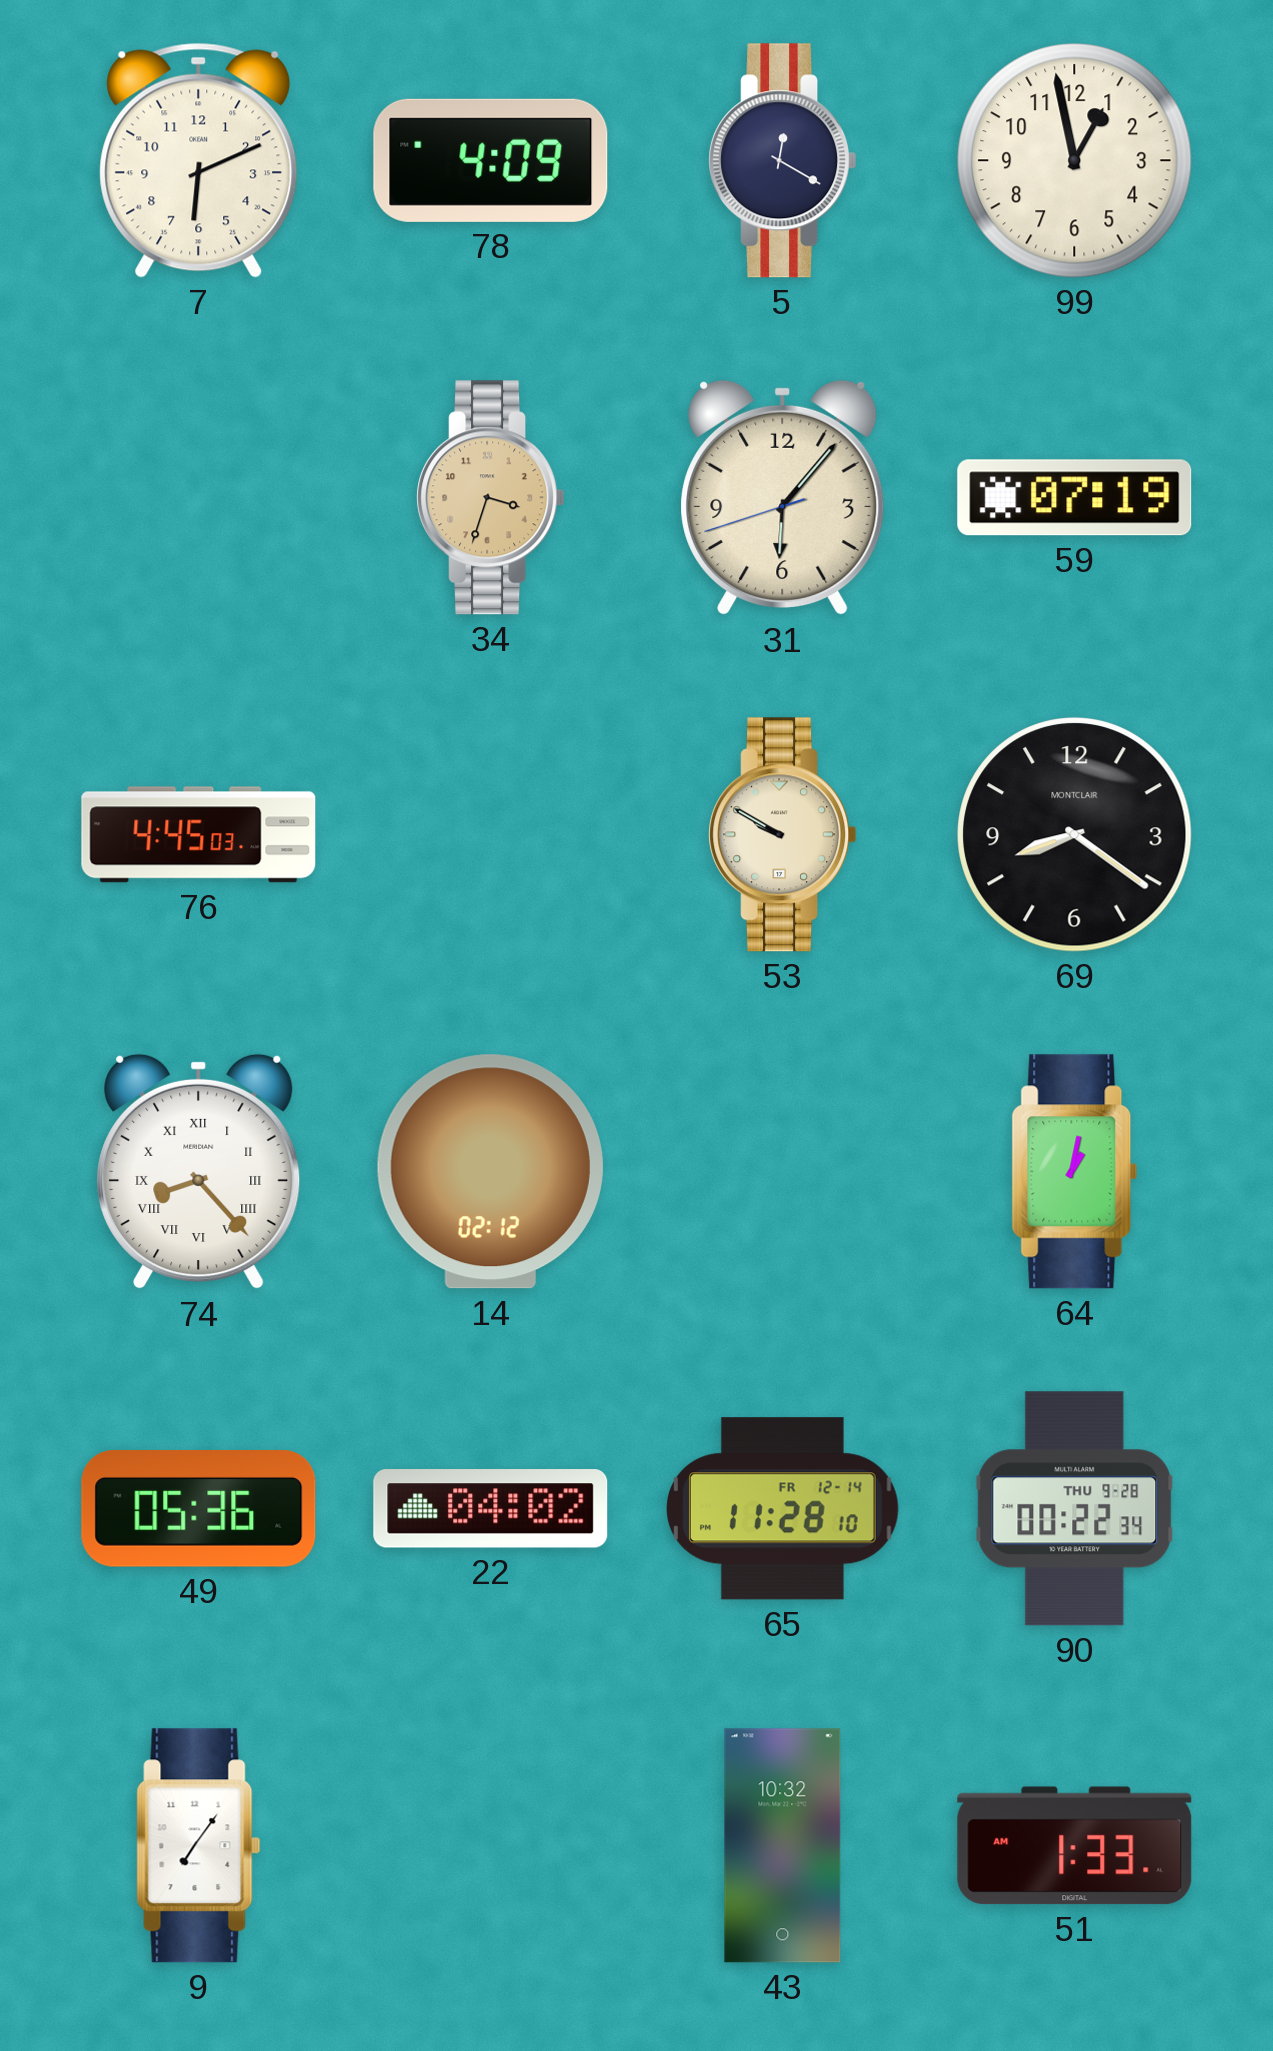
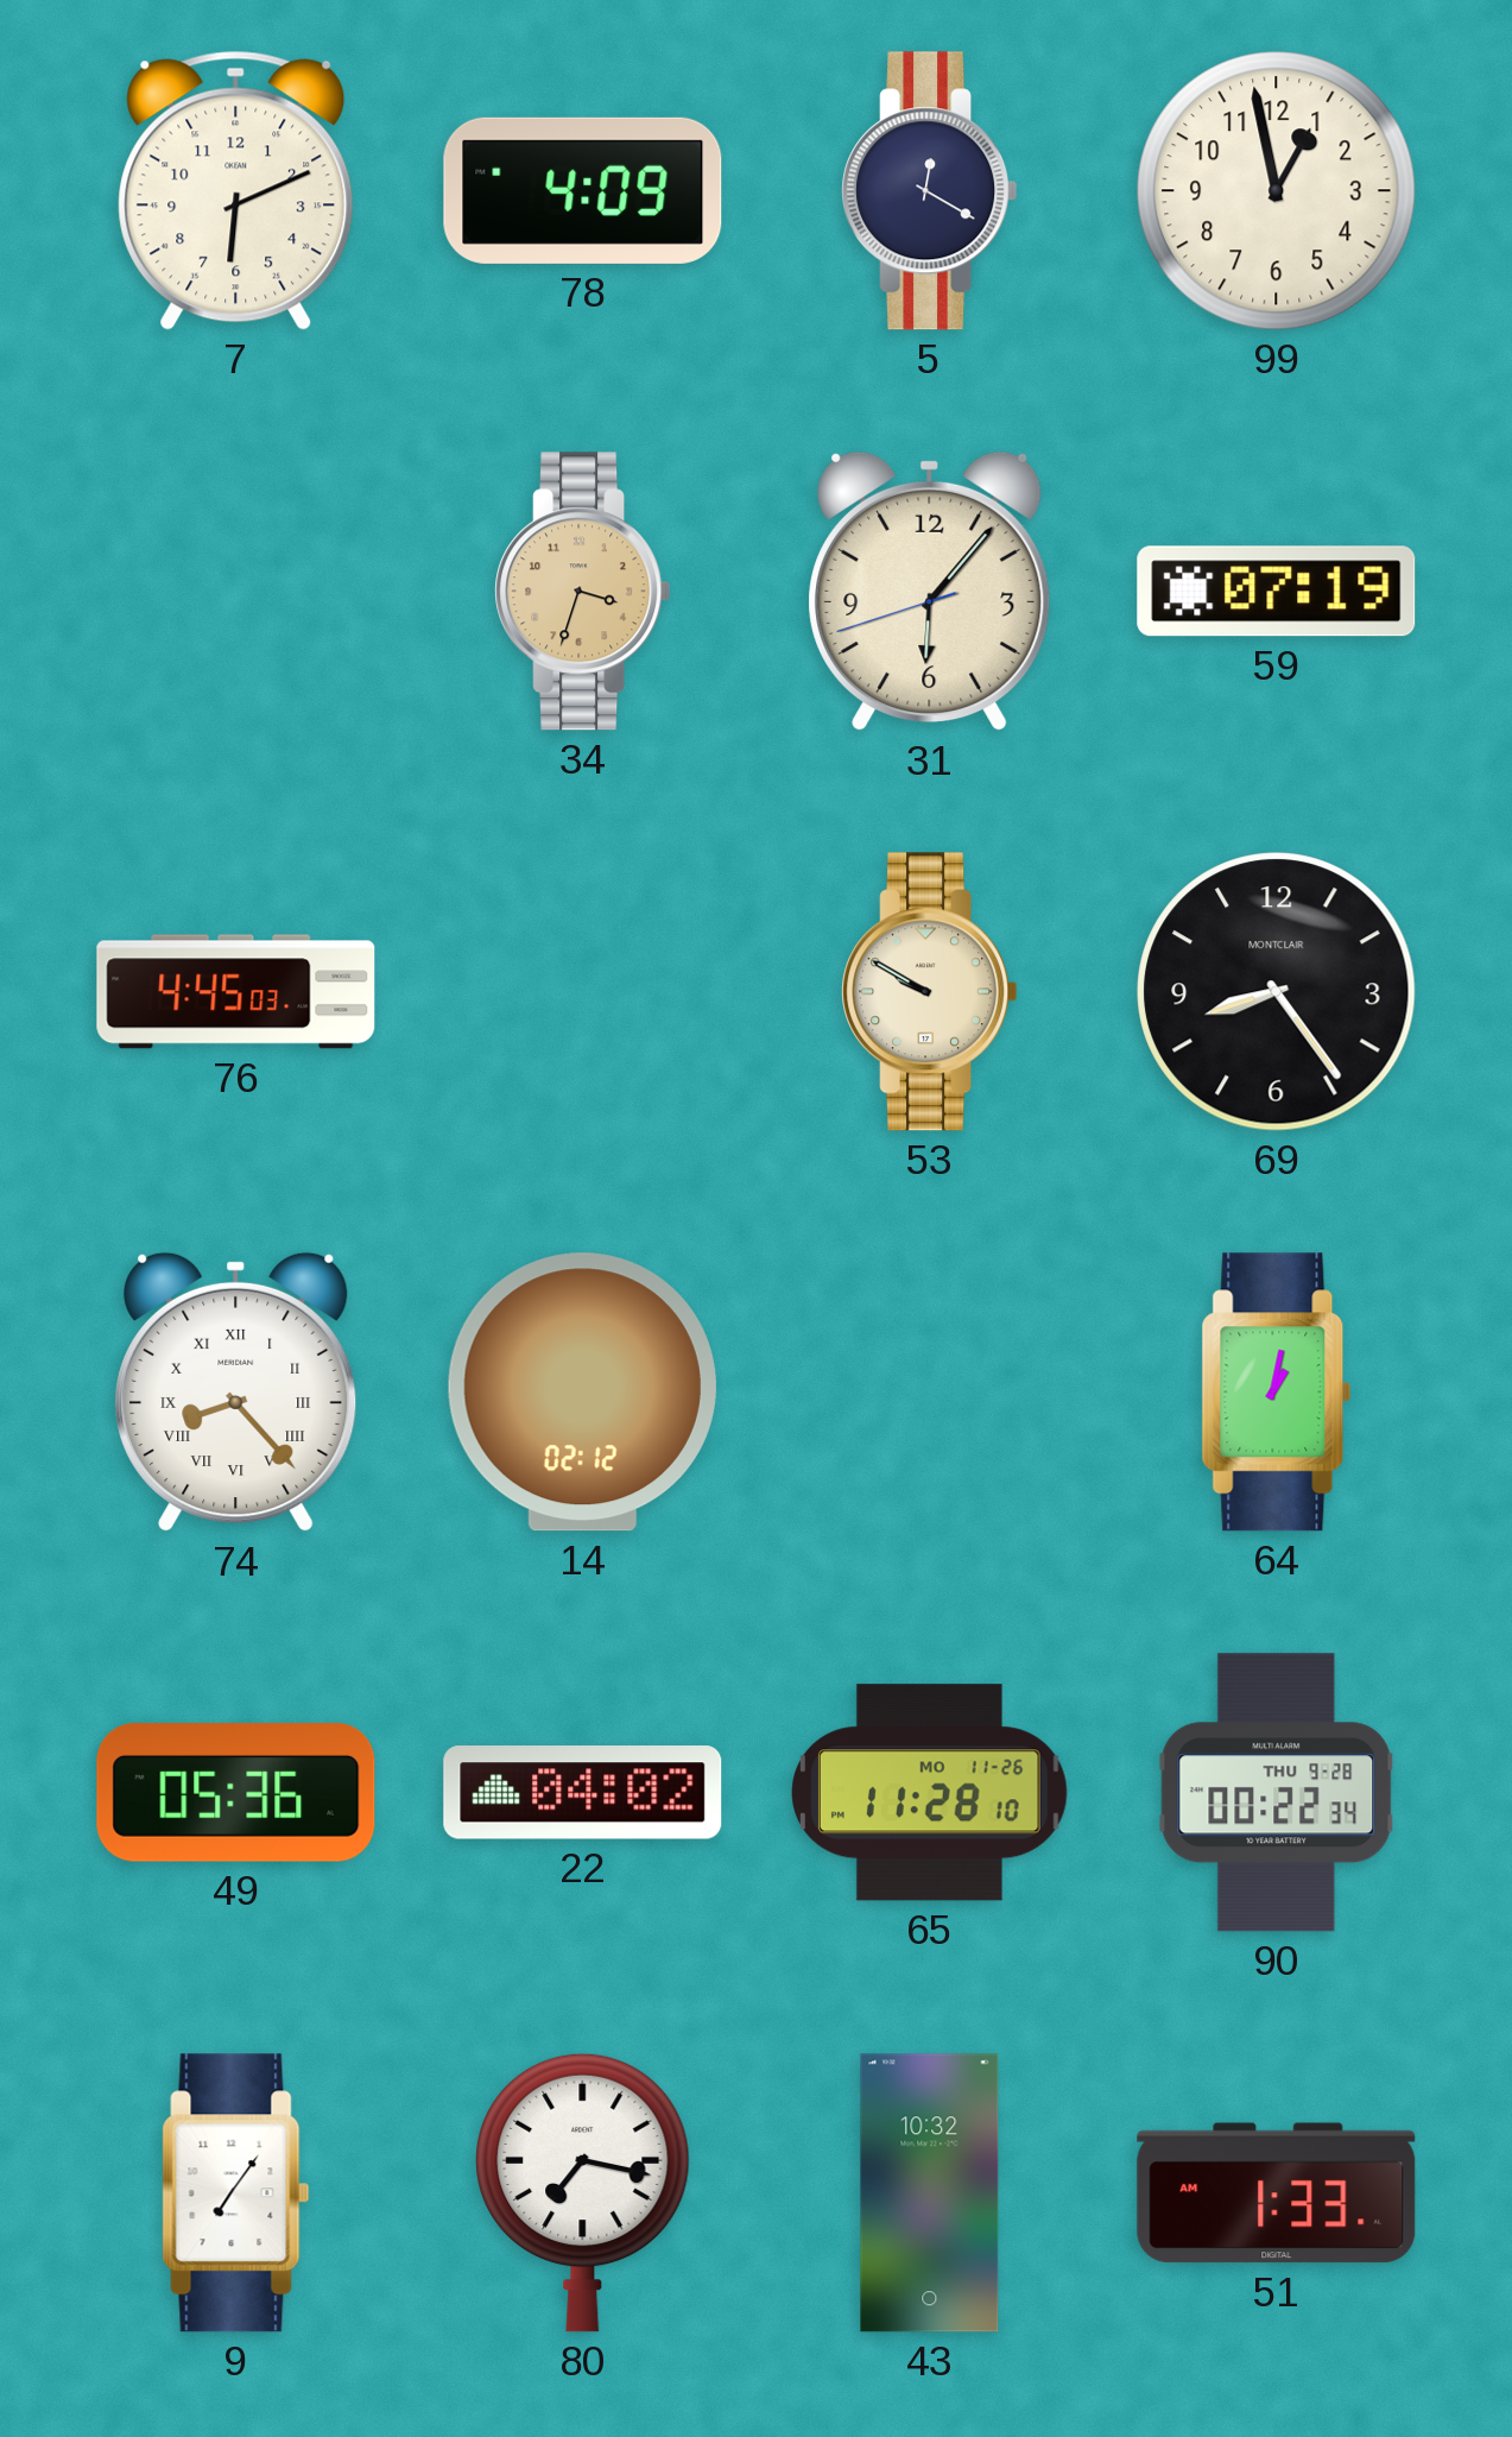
69: 8:21 -> 8:24
65 date: FR 12-14 -> MO 11-26
80: none -> 7:17
